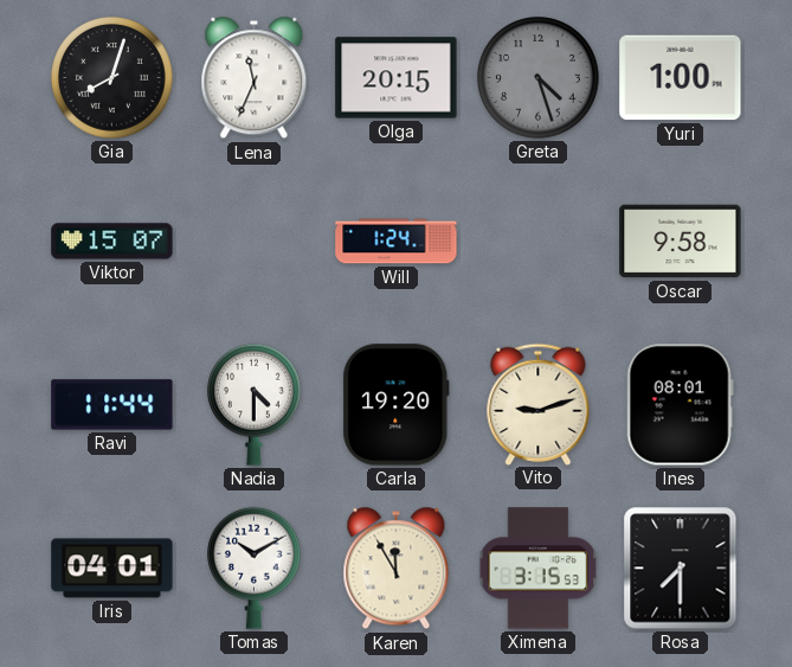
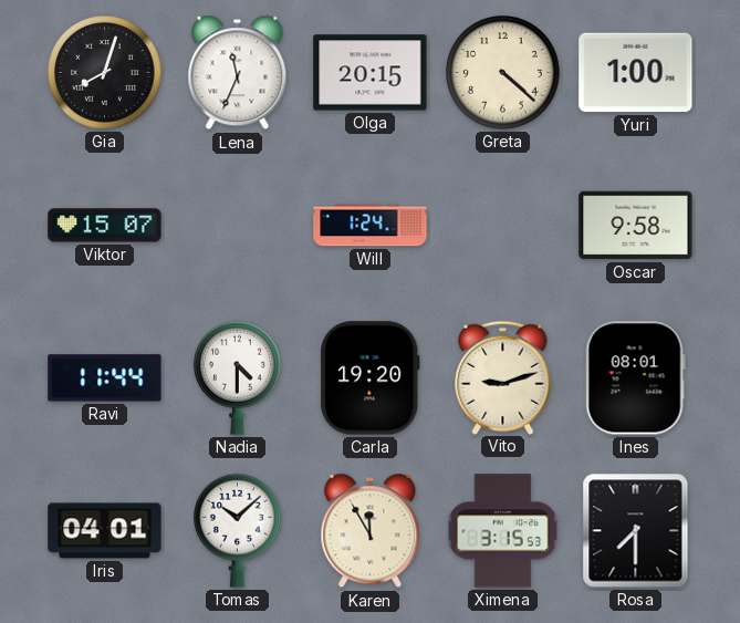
Greta: 4:27 -> 4:22
Greta dial: grey -> cream
Tomas: 10:10 -> 10:08
